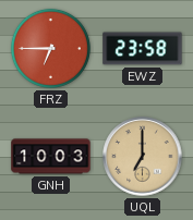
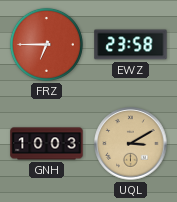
UQL: 7:00 -> 3:10
